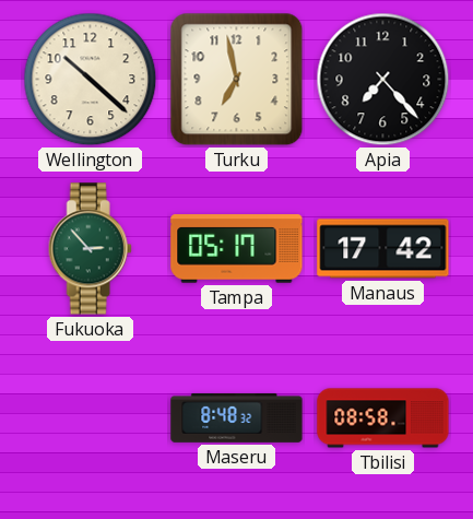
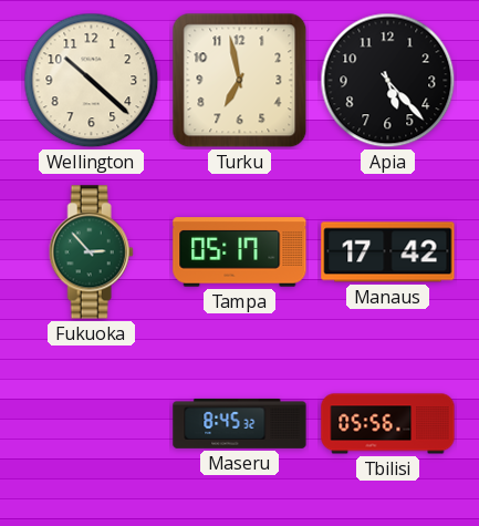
Apia: 7:23 -> 5:23
Maseru: 8:48 -> 8:45
Tbilisi: 08:58 -> 05:56
